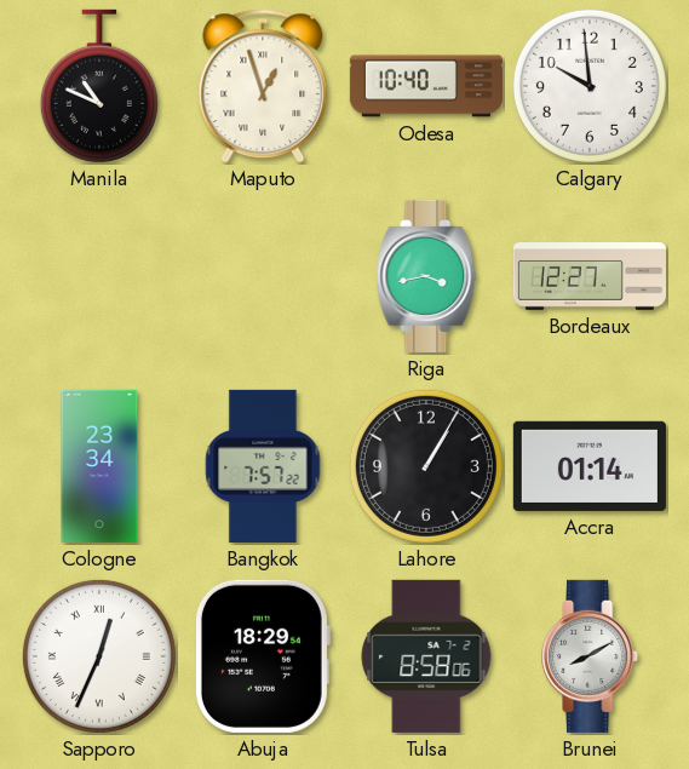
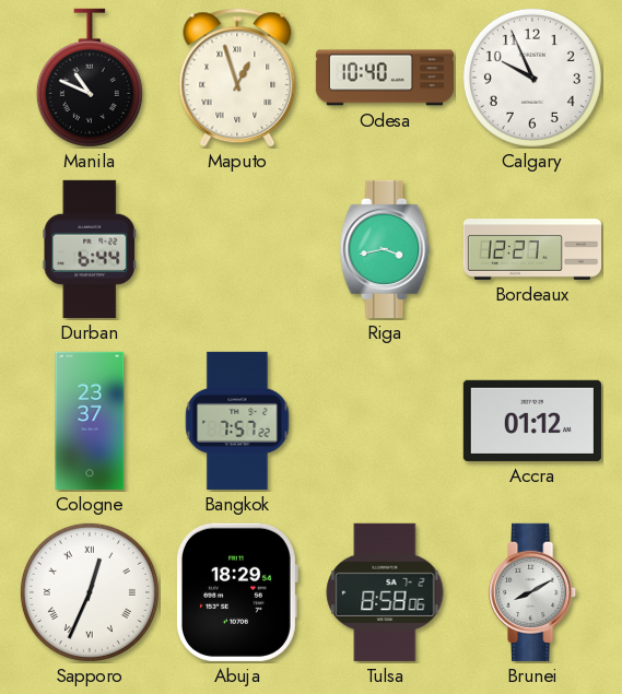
Calgary: 9:59 -> 9:56
Durban: none -> 6:44
Cologne: 23:34 -> 23:37
Lahore: 1:05 -> none
Accra: 01:14 -> 01:12
